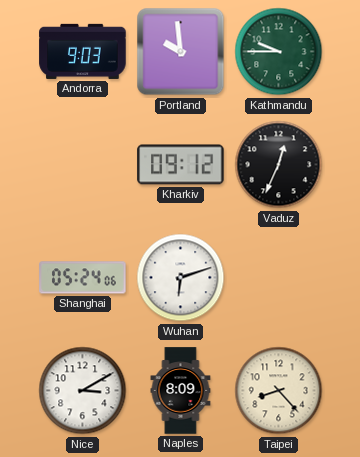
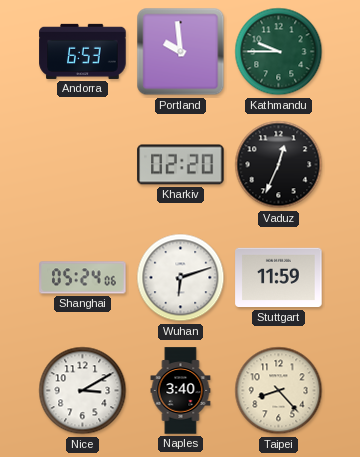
Andorra: 9:03 -> 6:53
Kharkiv: 09:12 -> 02:20
Stuttgart: none -> 11:59
Naples: 8:09 -> 3:40
